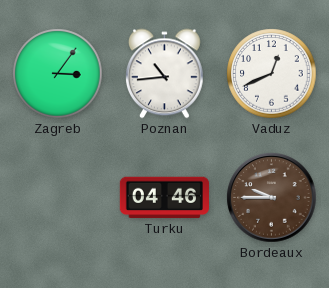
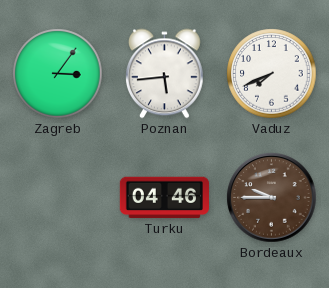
Poznan: 10:44 -> 5:44
Vaduz: 12:41 -> 7:41
